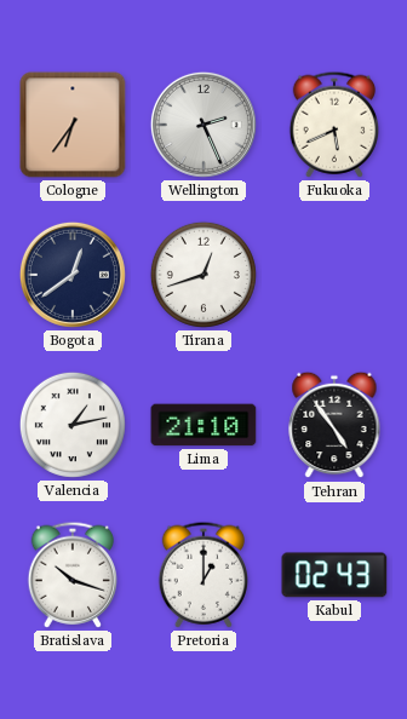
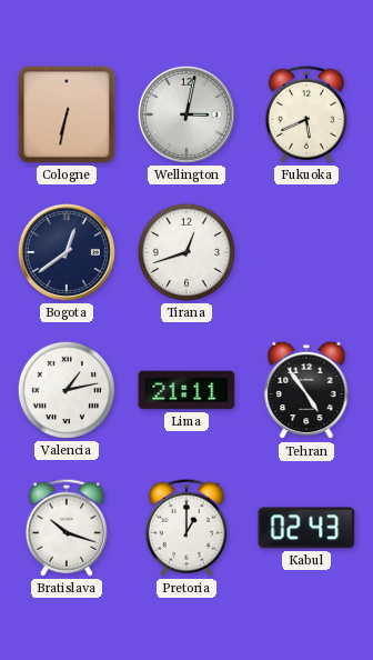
Cologne: 6:36 -> 6:32
Wellington: 2:26 -> 3:02
Lima: 21:10 -> 21:11
